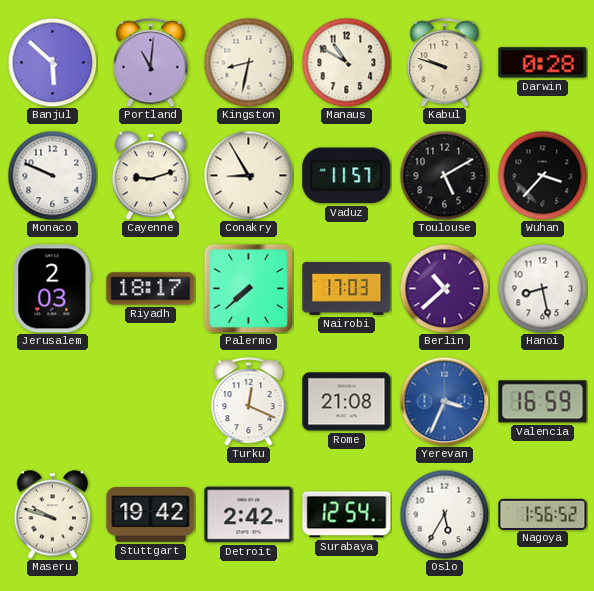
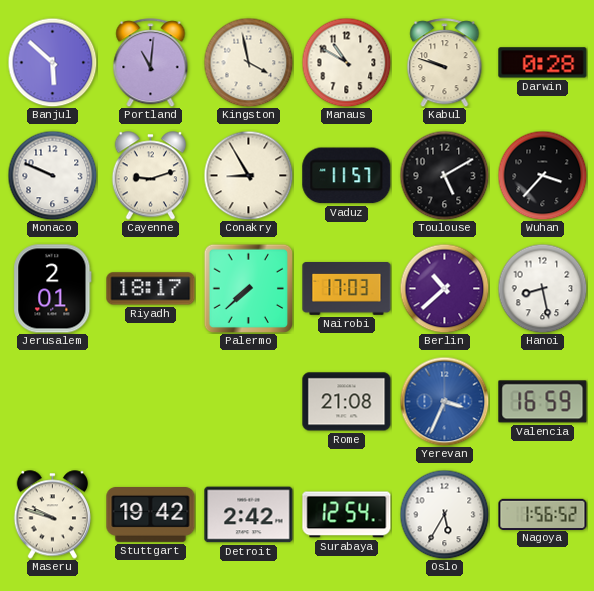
Kingston: 8:32 -> 3:58
Jerusalem: 2:03 -> 2:01
Turku: 12:19 -> none
